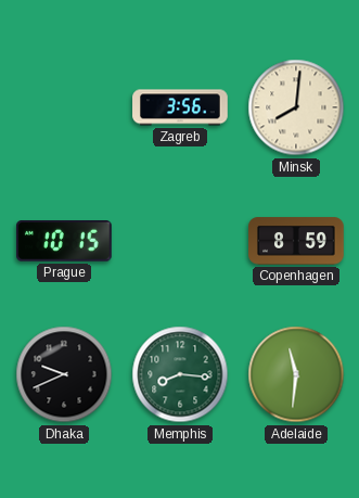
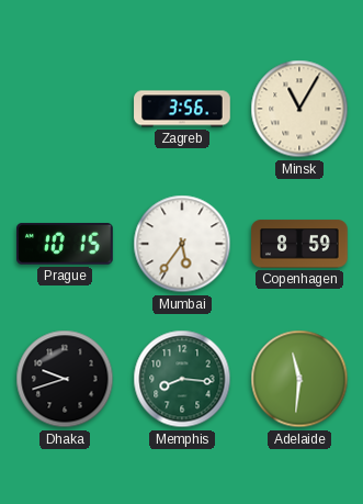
Minsk: 8:01 -> 11:05
Mumbai: none -> 5:36
Dhaka: 9:41 -> 9:42
